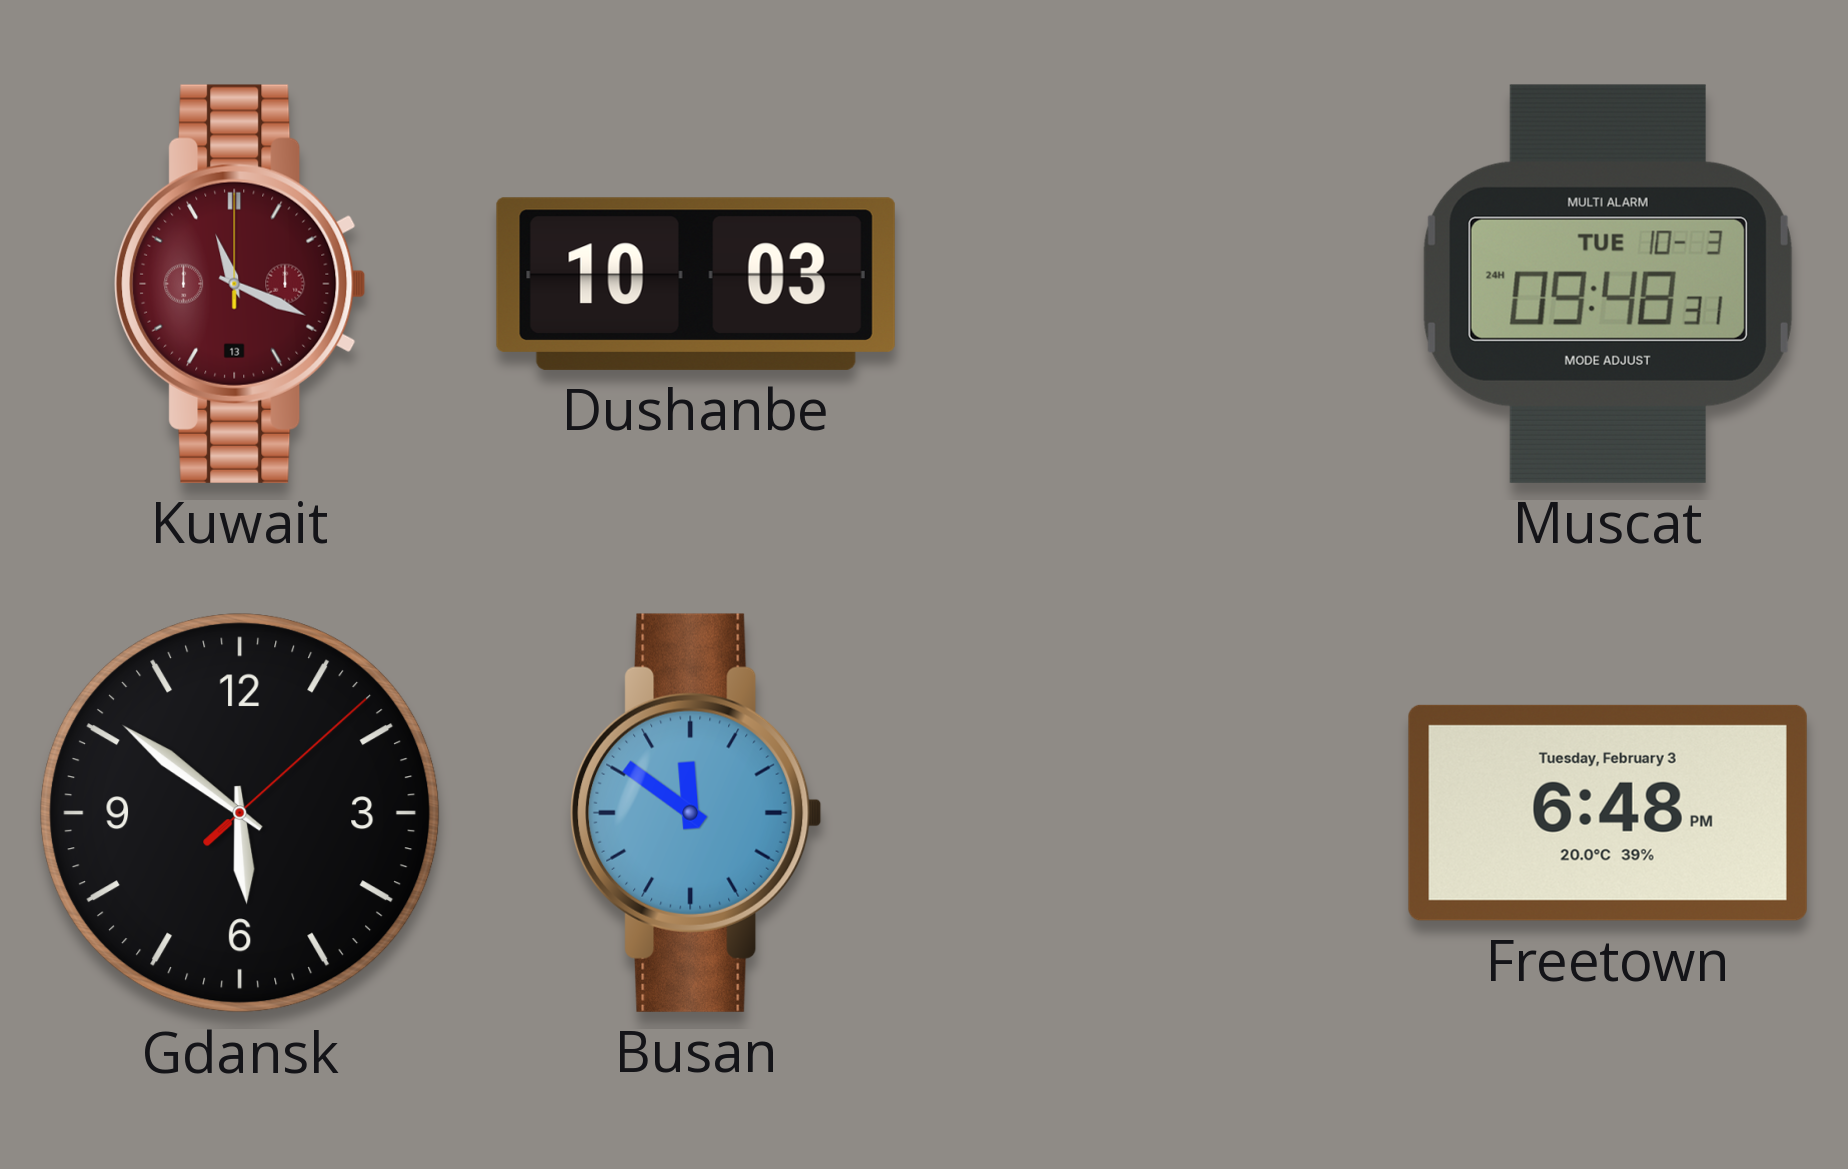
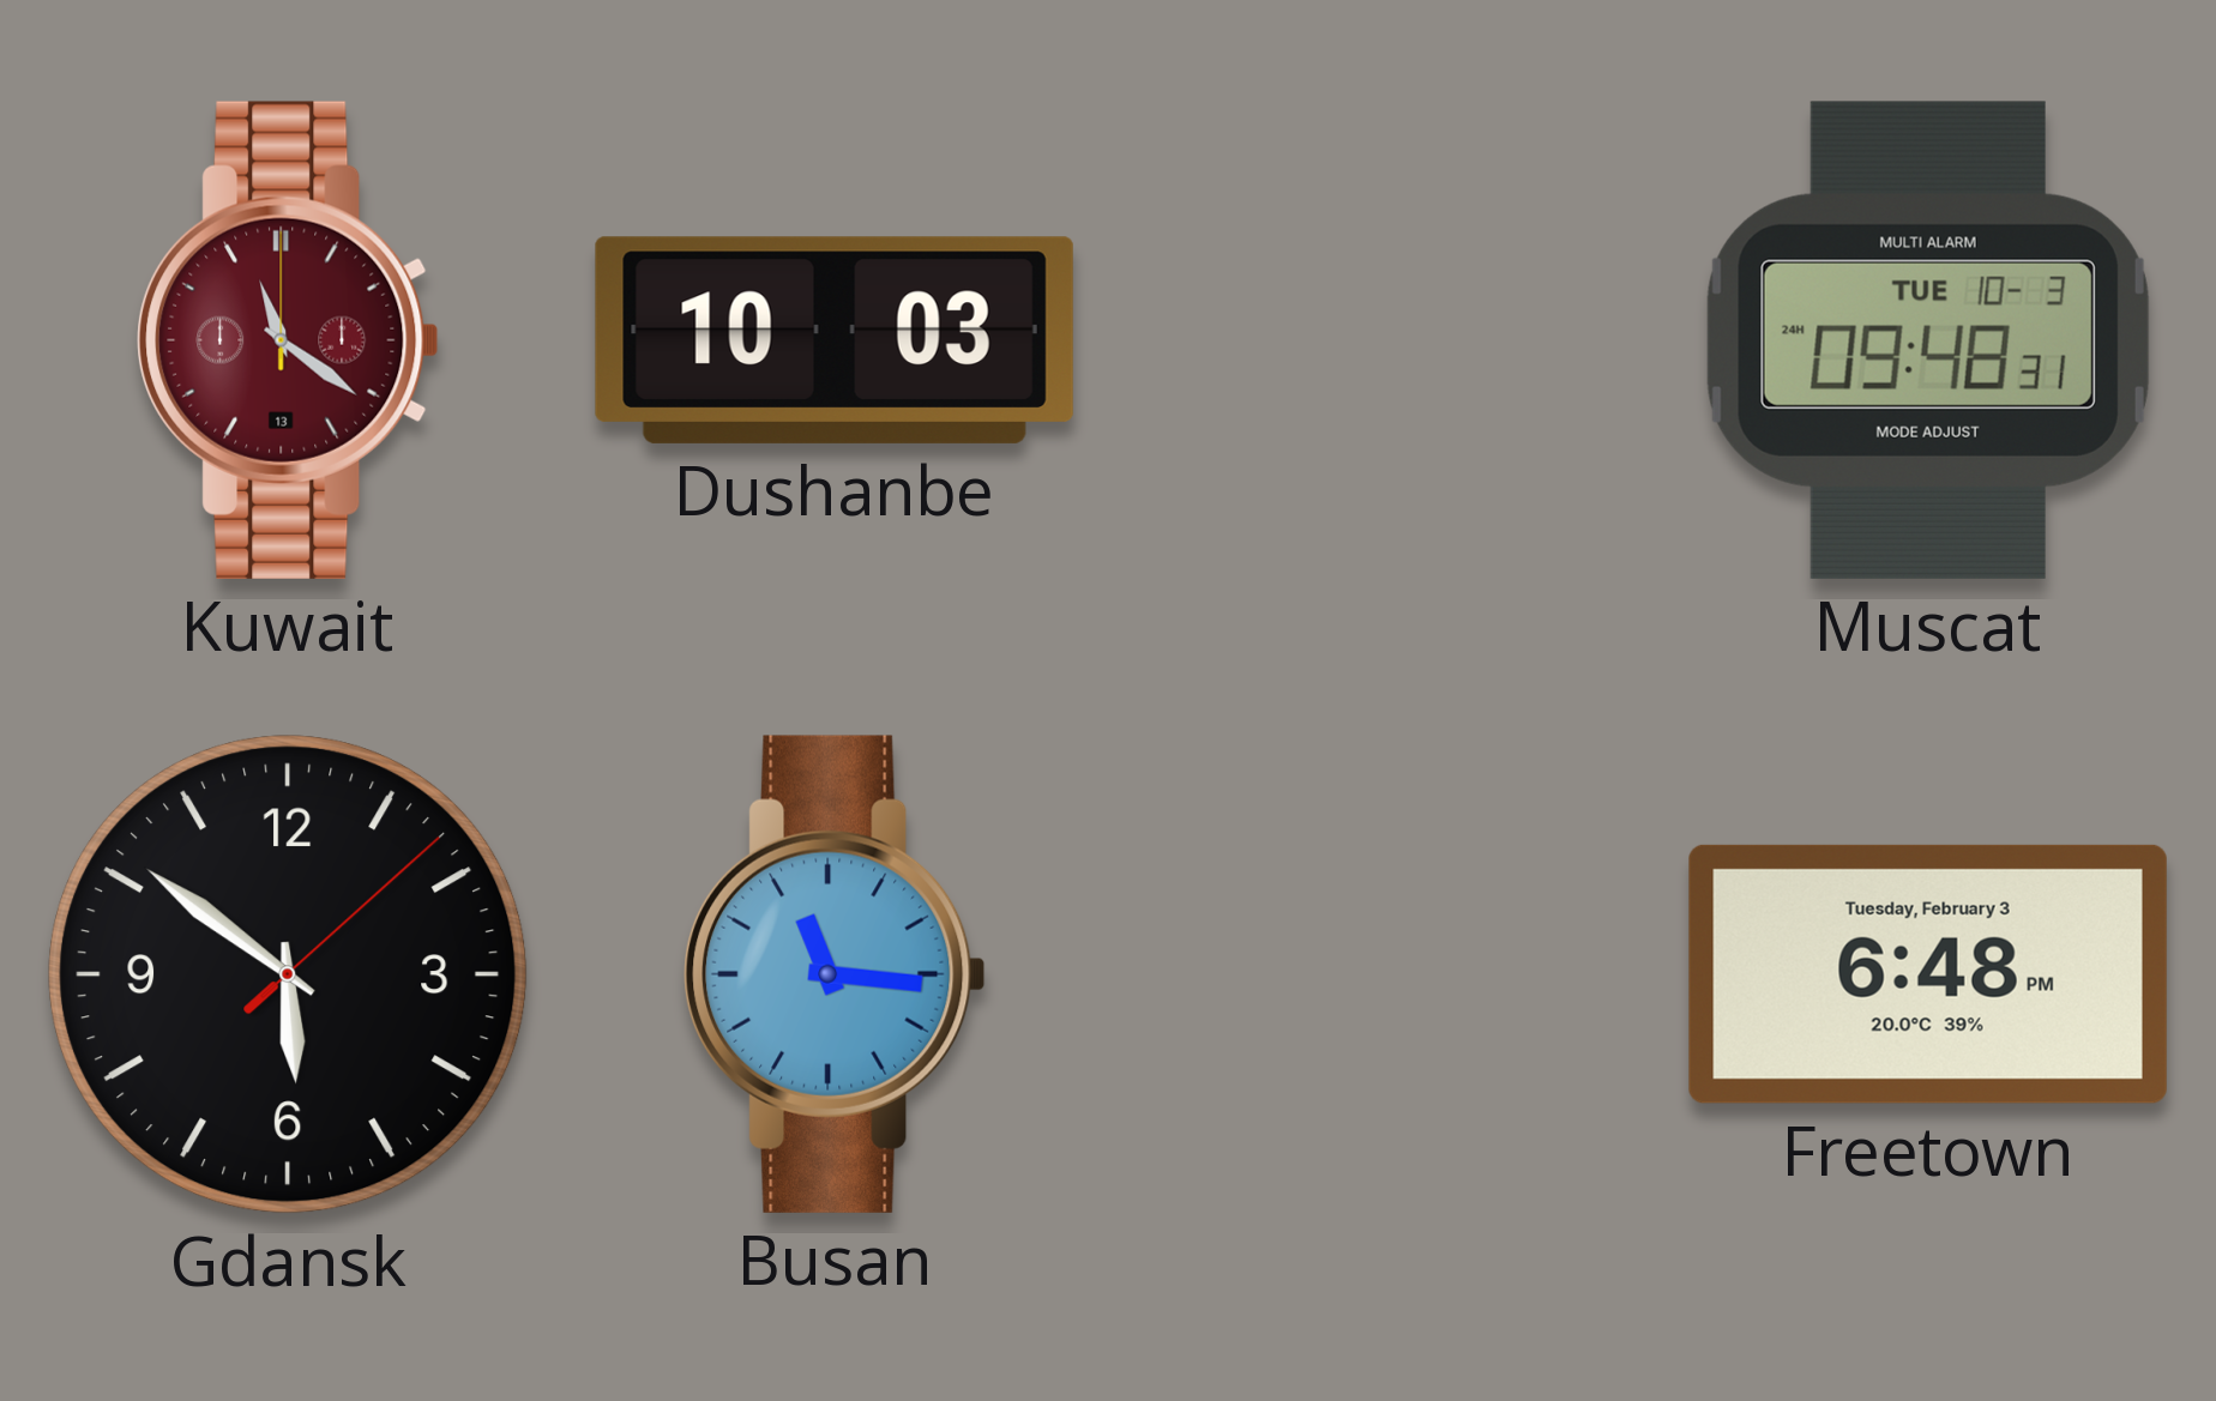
Kuwait: 11:19 -> 11:21
Busan: 11:51 -> 11:16
